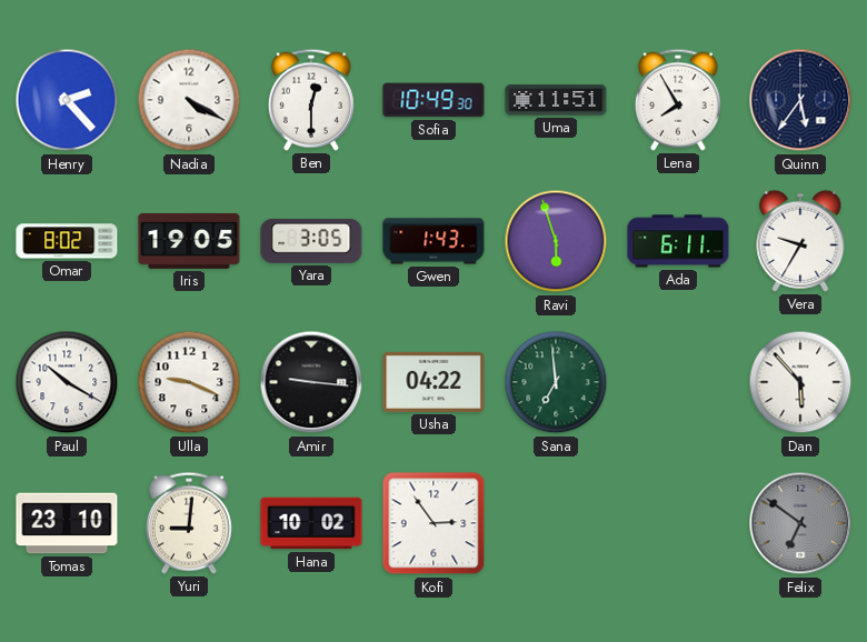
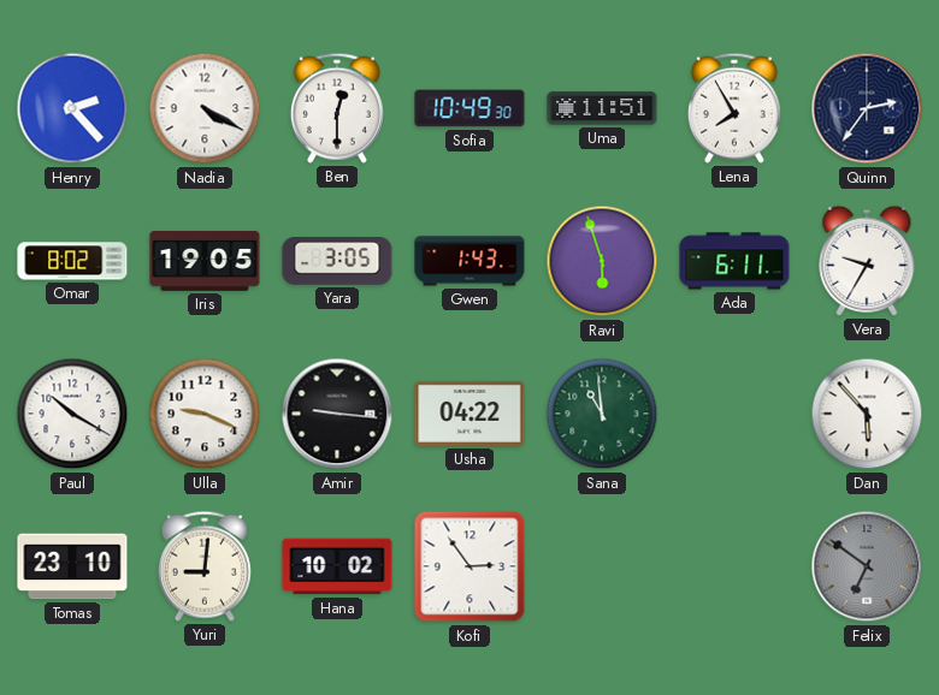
Quinn: 5:36 -> 2:36
Sana: 6:59 -> 10:59
